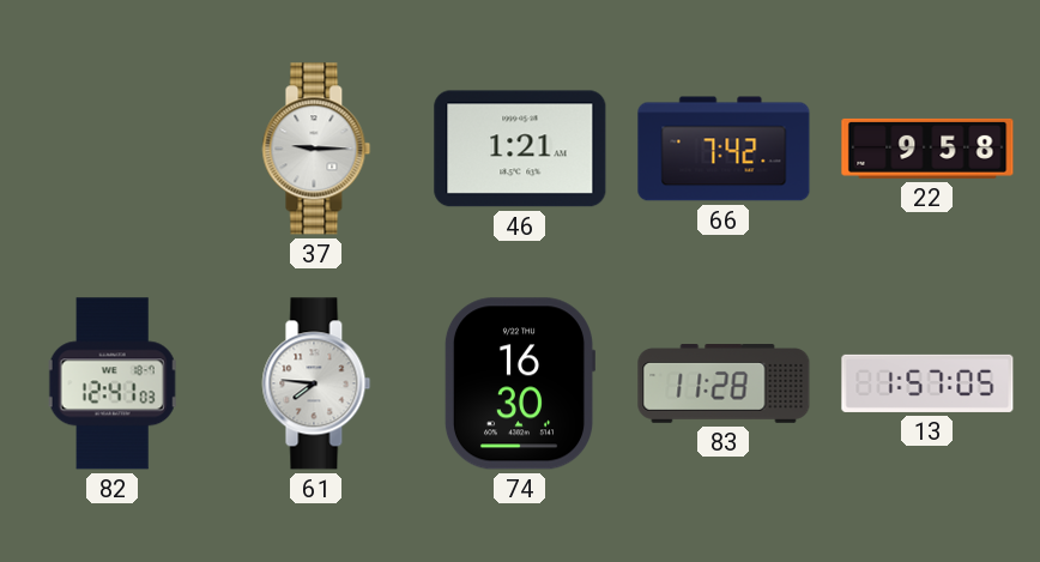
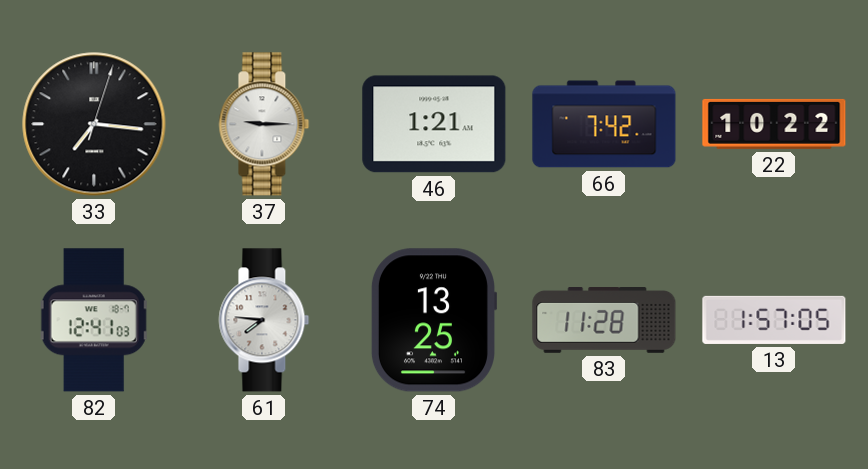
33: none -> 7:16
22: 9:58 -> 10:22
74: 16:30 -> 13:25
